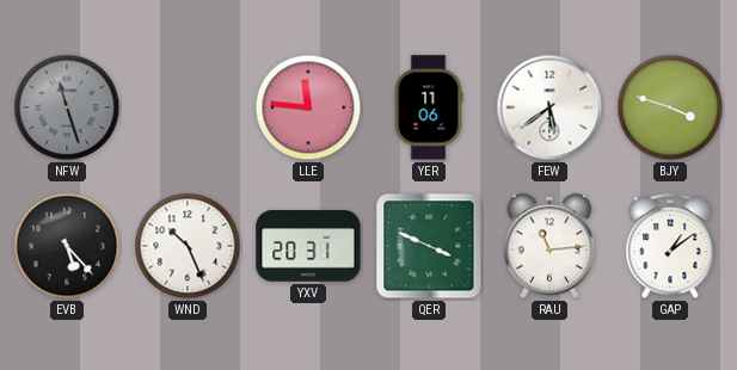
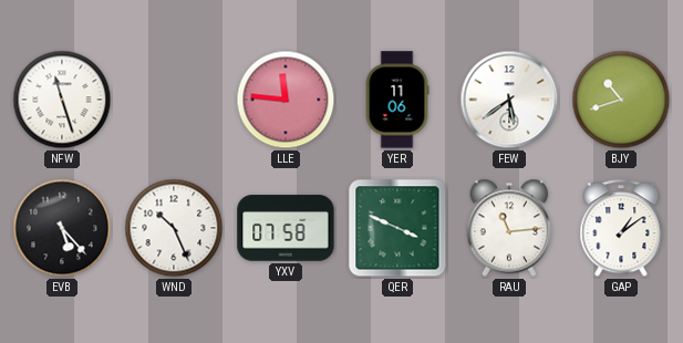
NFW dial: grey -> white
BJY: 3:48 -> 10:42
YXV: 20:31 -> 07:58
